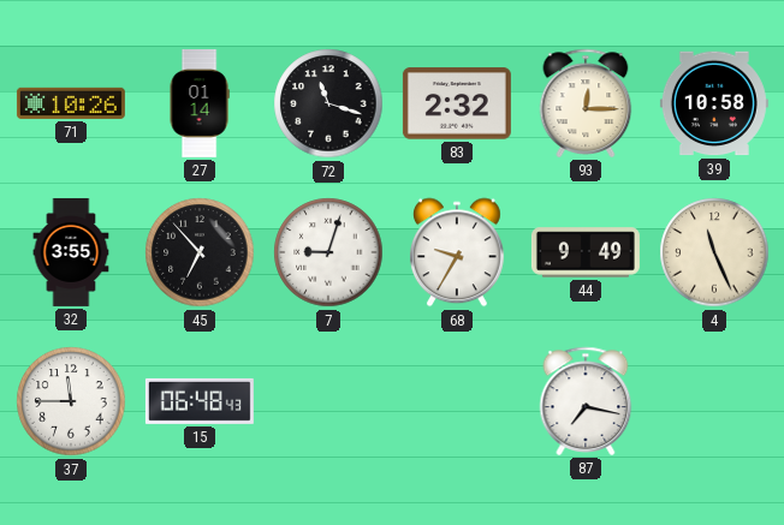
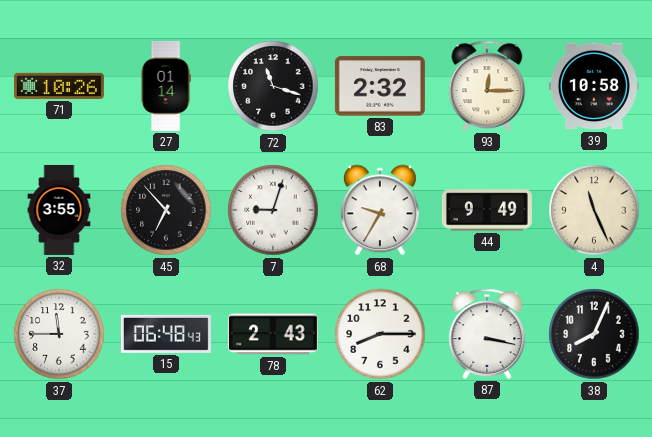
78: none -> 2:43
62: none -> 8:15
87: 7:17 -> 3:17
38: none -> 8:04
